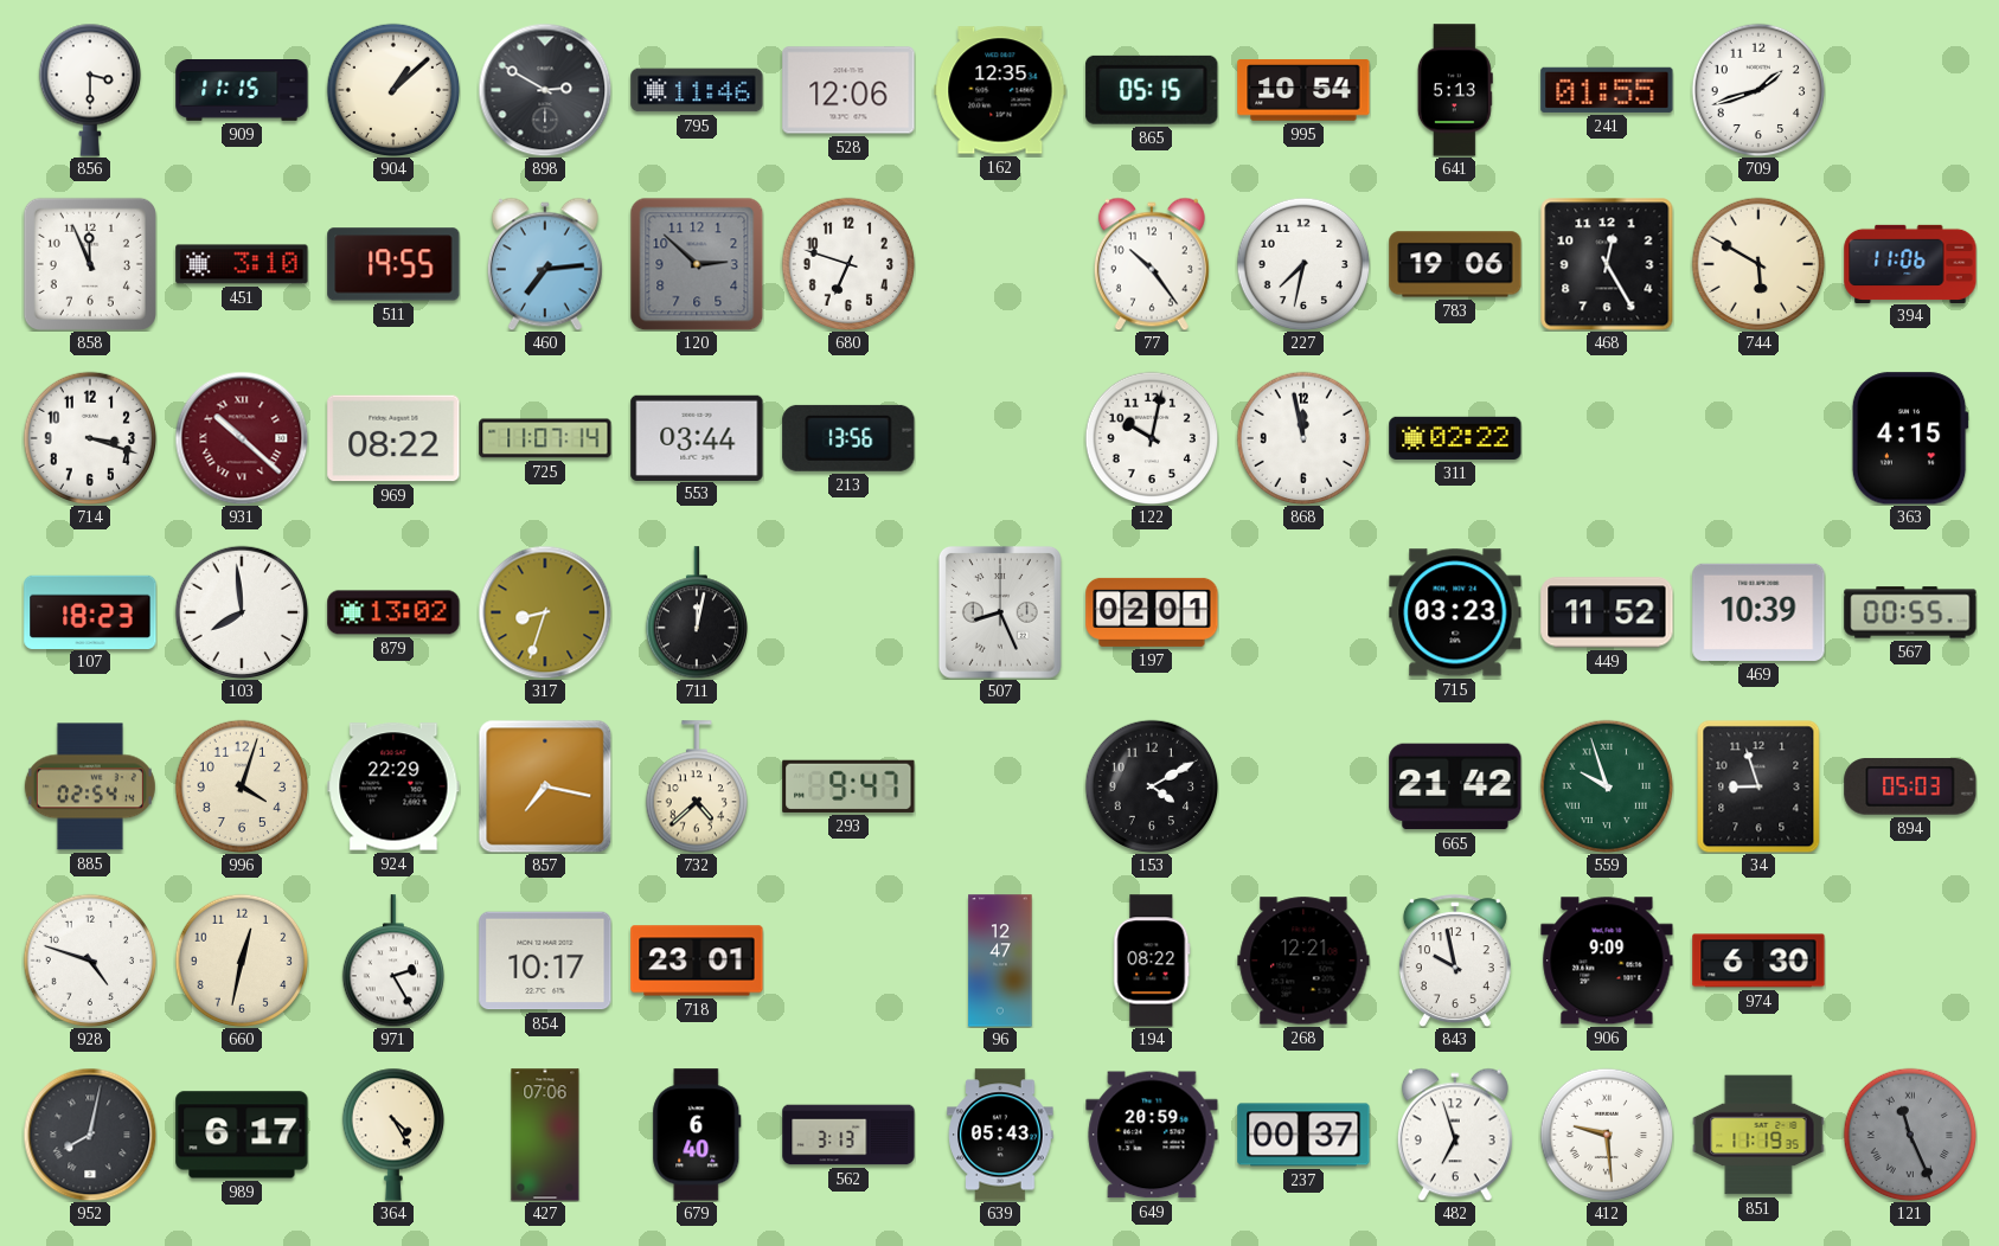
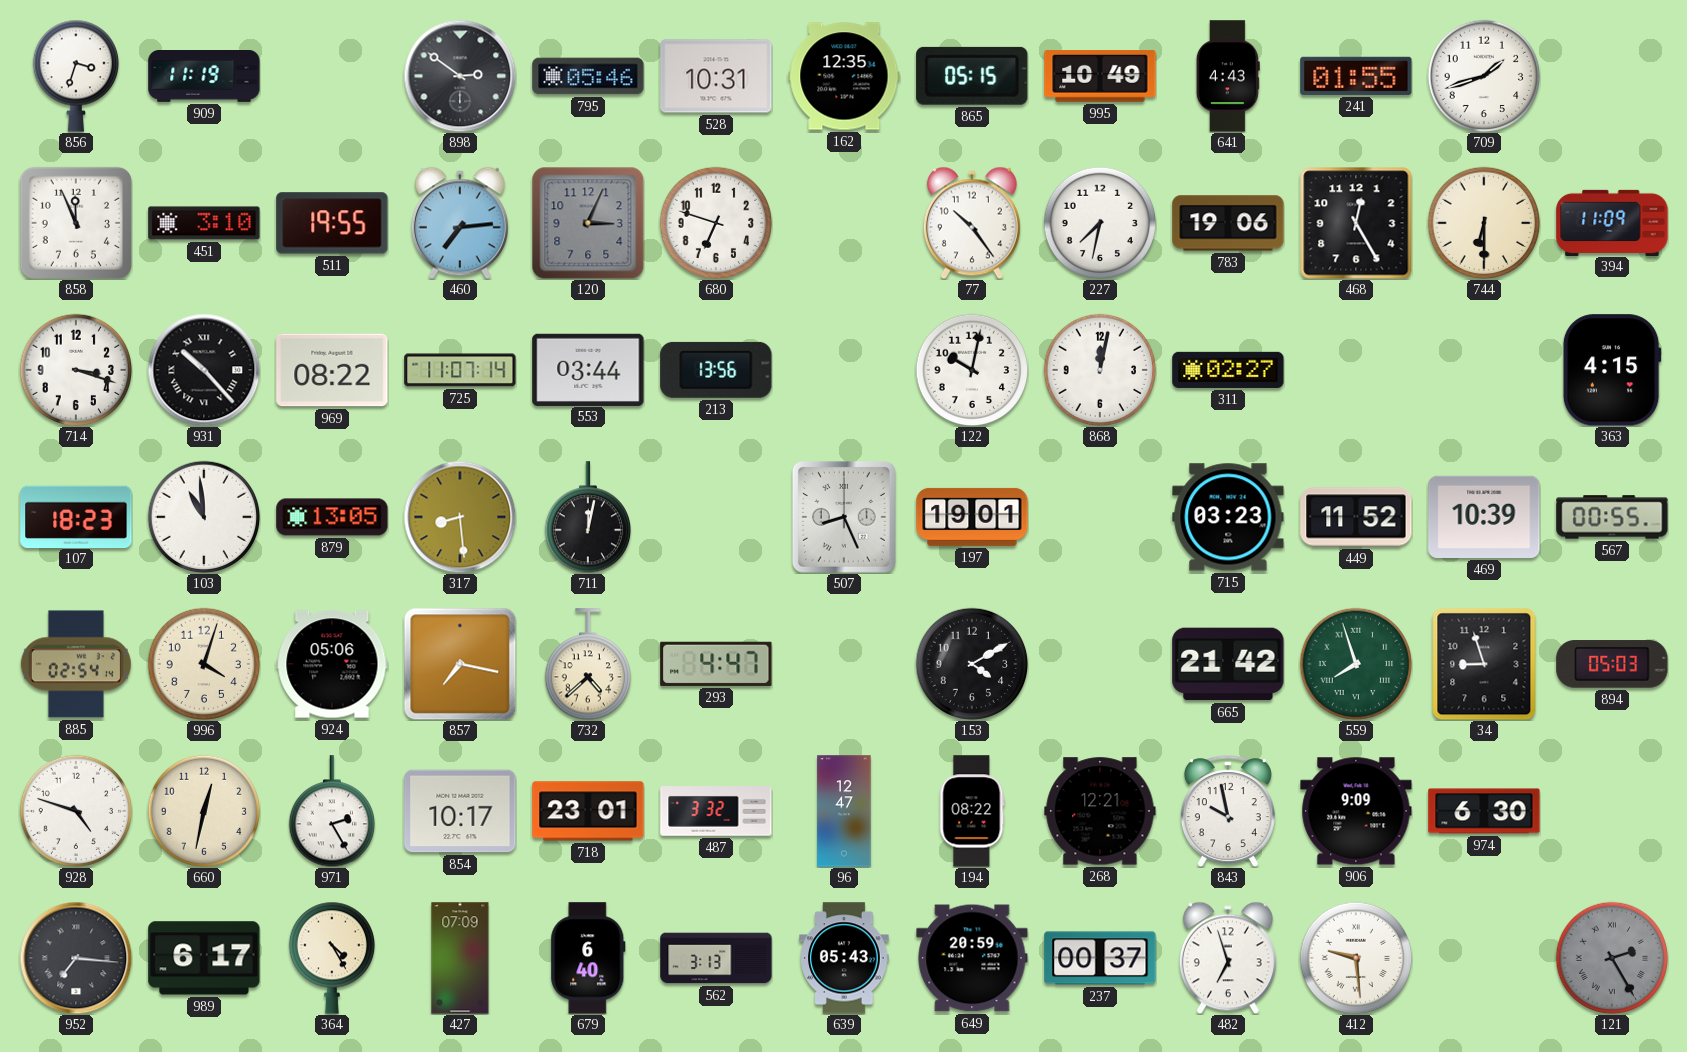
856: 3:30 -> 3:33
909: 11:15 -> 11:19
904: 1:08 -> none
898: 2:50 -> 2:51
795: 11:46 -> 05:46
528: 12:06 -> 10:31
995: 10:54 -> 10:49
641: 5:13 -> 4:43
120: 2:52 -> 3:04
744: 5:50 -> 6:30
394: 11:06 -> 11:09
931: 10:22 -> 10:23
931 dial: burgundy -> black
868: 11:58 -> 12:02
311: 02:22 -> 02:27
103: 7:59 -> 10:59
879: 13:02 -> 13:05
317: 8:33 -> 8:29
197: 02:01 -> 19:01
924: 22:29 -> 05:06
293: 9:47 -> 4:47
559: 9:57 -> 7:57
487: none -> 3:32
952: 8:02 -> 7:16
427: 07:06 -> 07:09
851: 11:19 -> none
121: 11:26 -> 2:25
